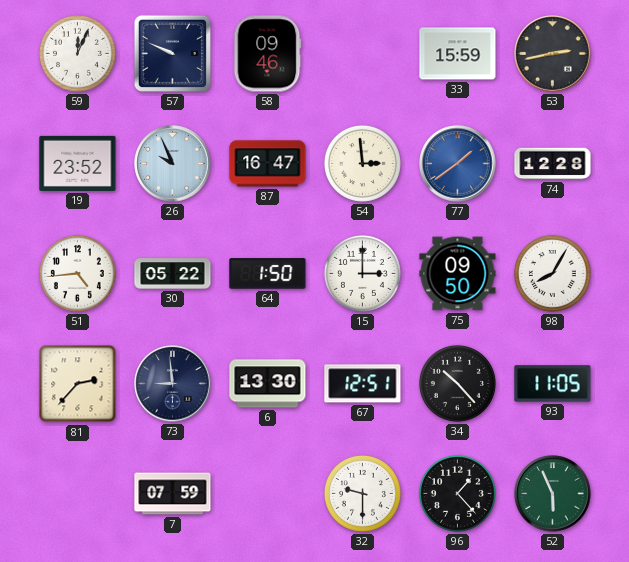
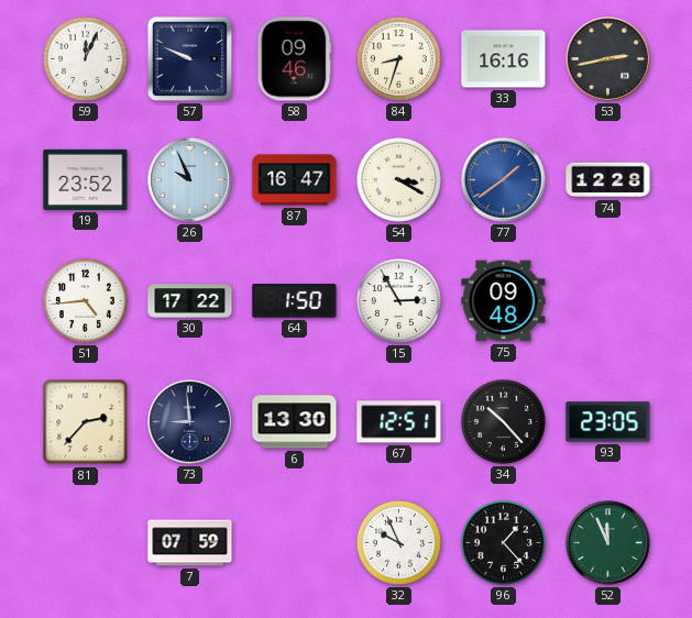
84: none -> 8:33
33: 15:59 -> 16:16
54: 2:59 -> 3:20
30: 05:22 -> 17:22
15: 3:00 -> 2:55
75: 09:50 -> 09:48
98: 8:05 -> none
93: 11:05 -> 23:05
32: 9:30 -> 9:56
52: 5:56 -> 11:56
